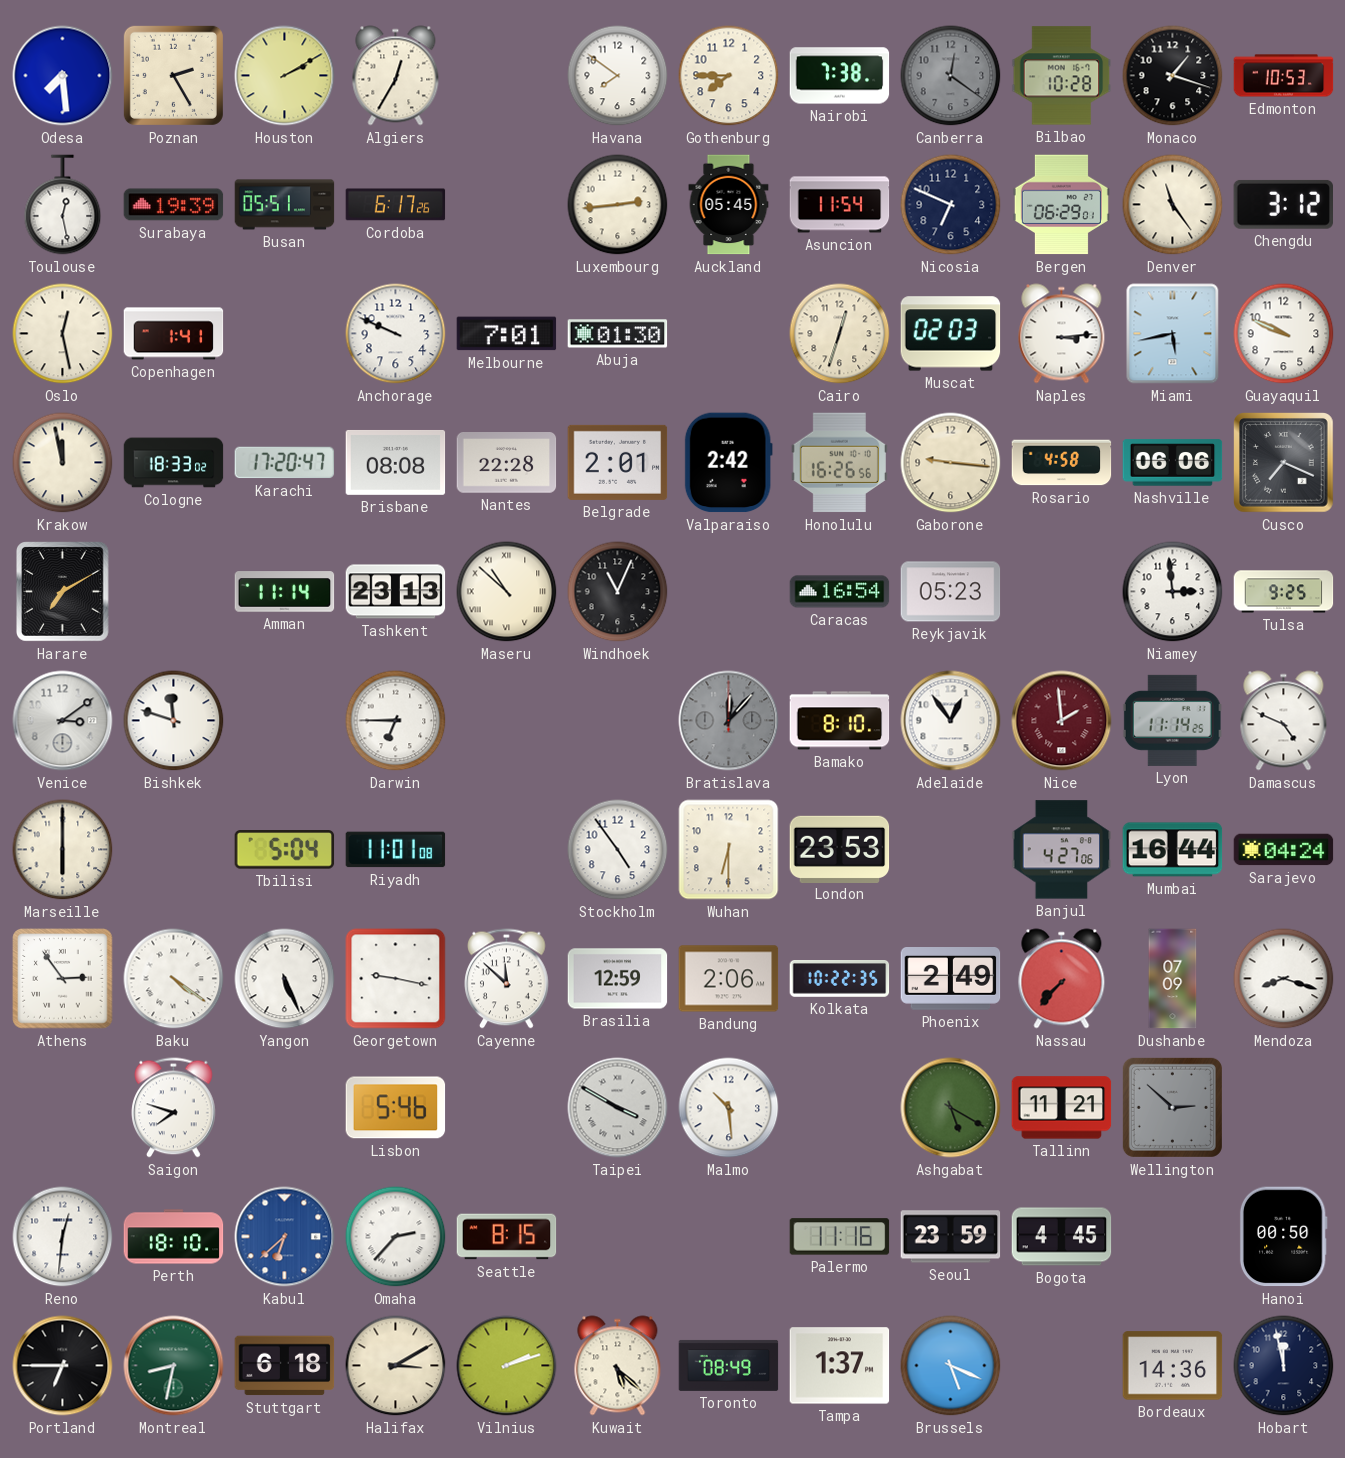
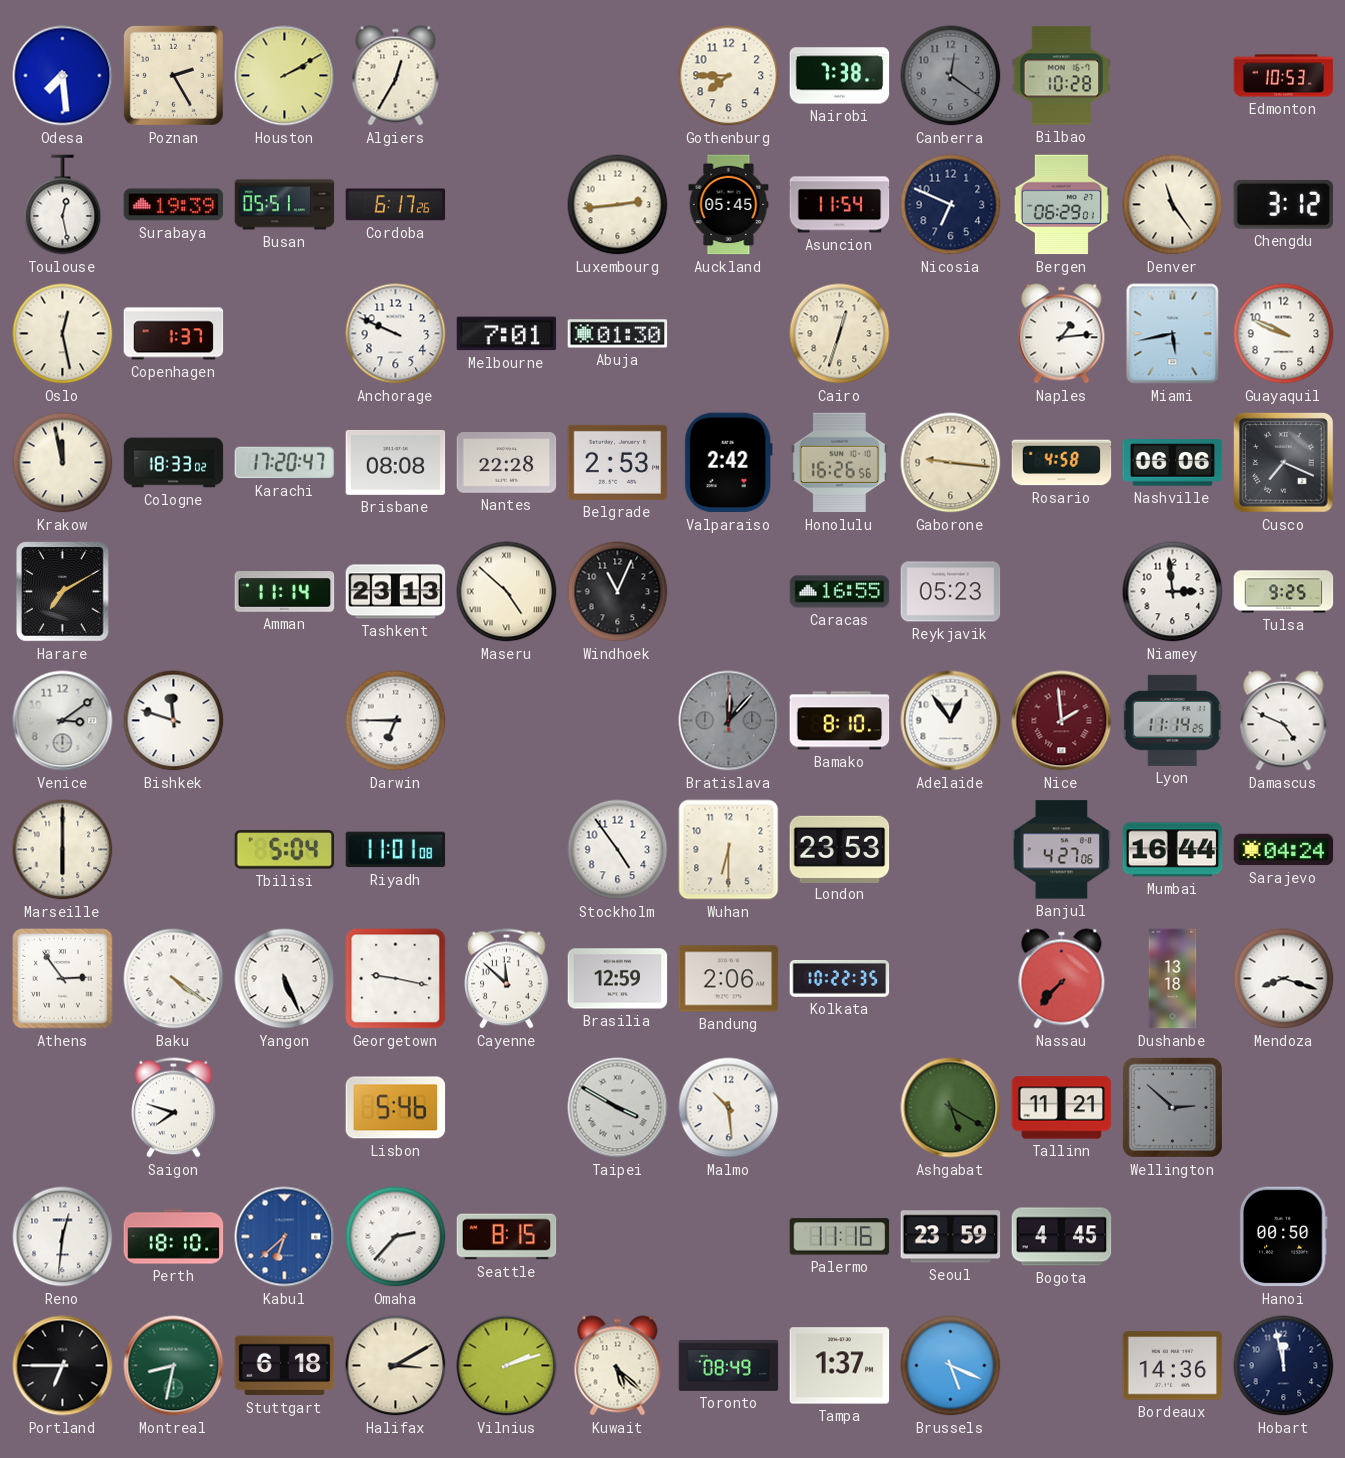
Havana: 7:51 -> none
Monaco: 1:18 -> none
Copenhagen: 1:41 -> 1:37
Muscat: 02:03 -> none
Naples: 3:14 -> 1:14
Belgrade: 2:01 -> 2:53
Maseru: 10:52 -> 4:52
Caracas: 16:54 -> 16:55
Phoenix: 2:49 -> none
Dushanbe: 07:09 -> 13:18
